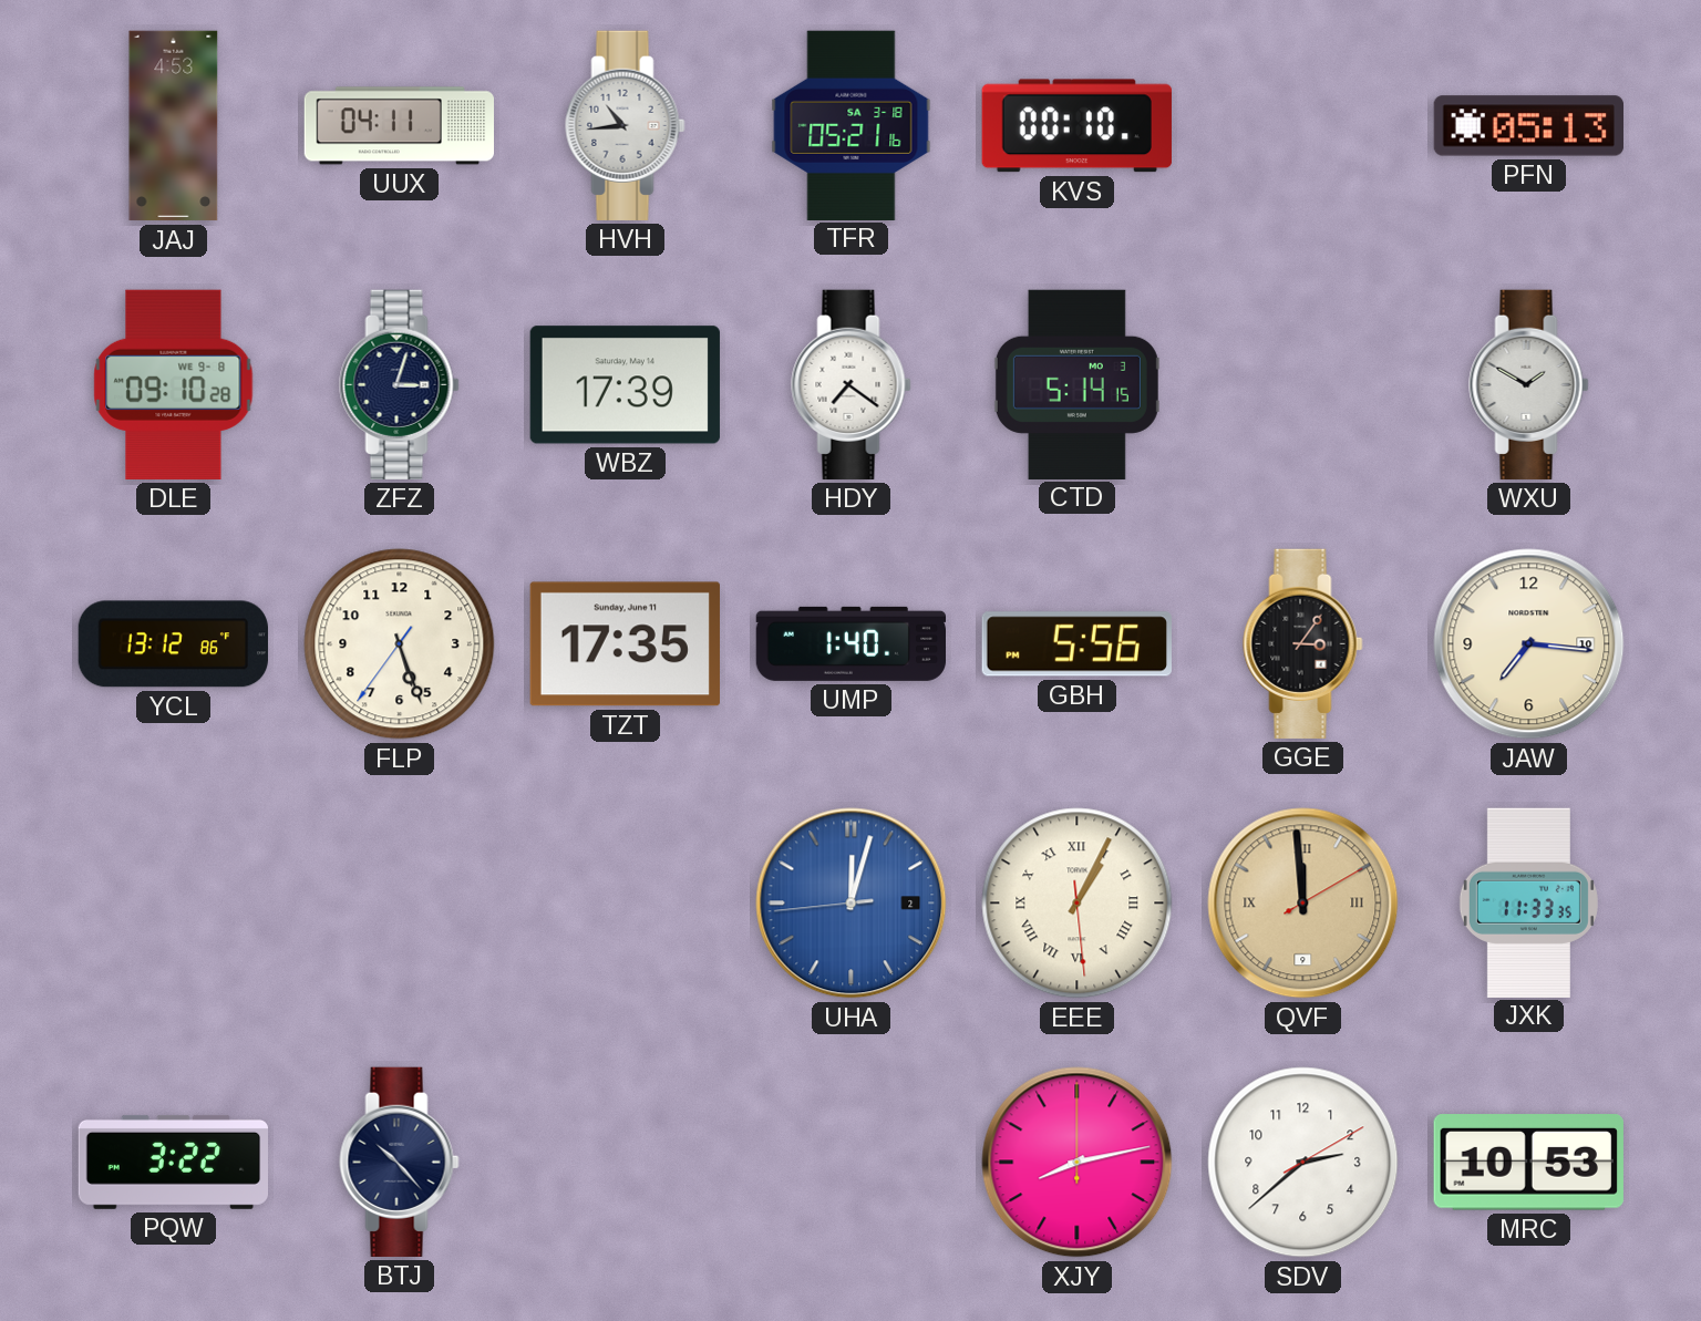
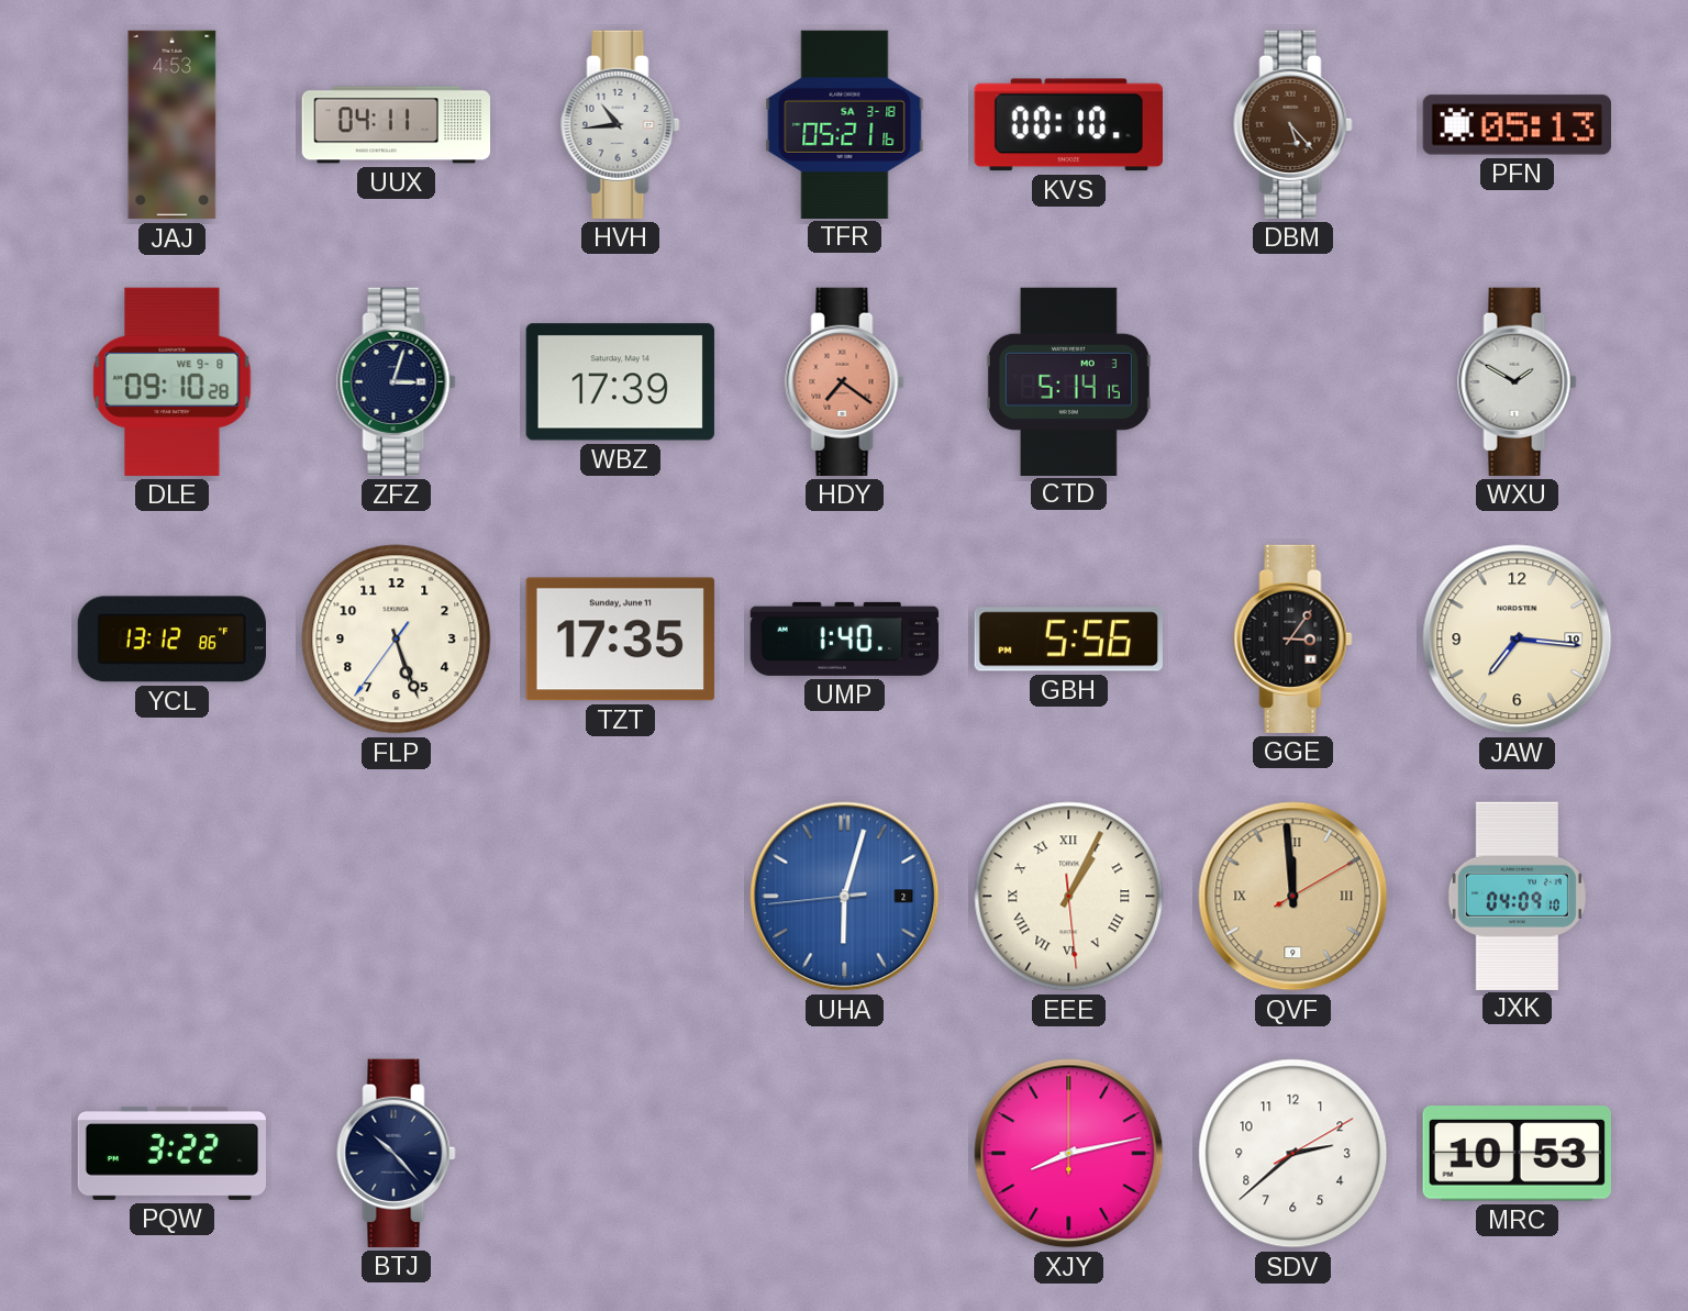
DBM: none -> 5:23
HDY dial: white -> salmon
UHA: 12:02 -> 6:02
JXK: 11:33 -> 04:09
